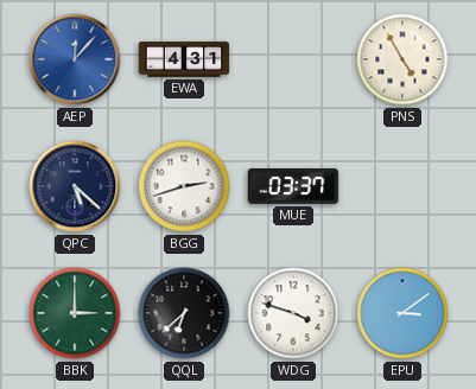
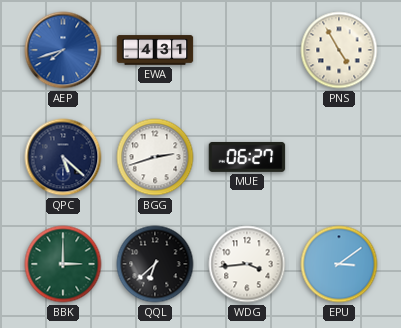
AEP: 12:07 -> 7:42
MUE: 03:37 -> 06:27
WDG: 3:48 -> 3:44
